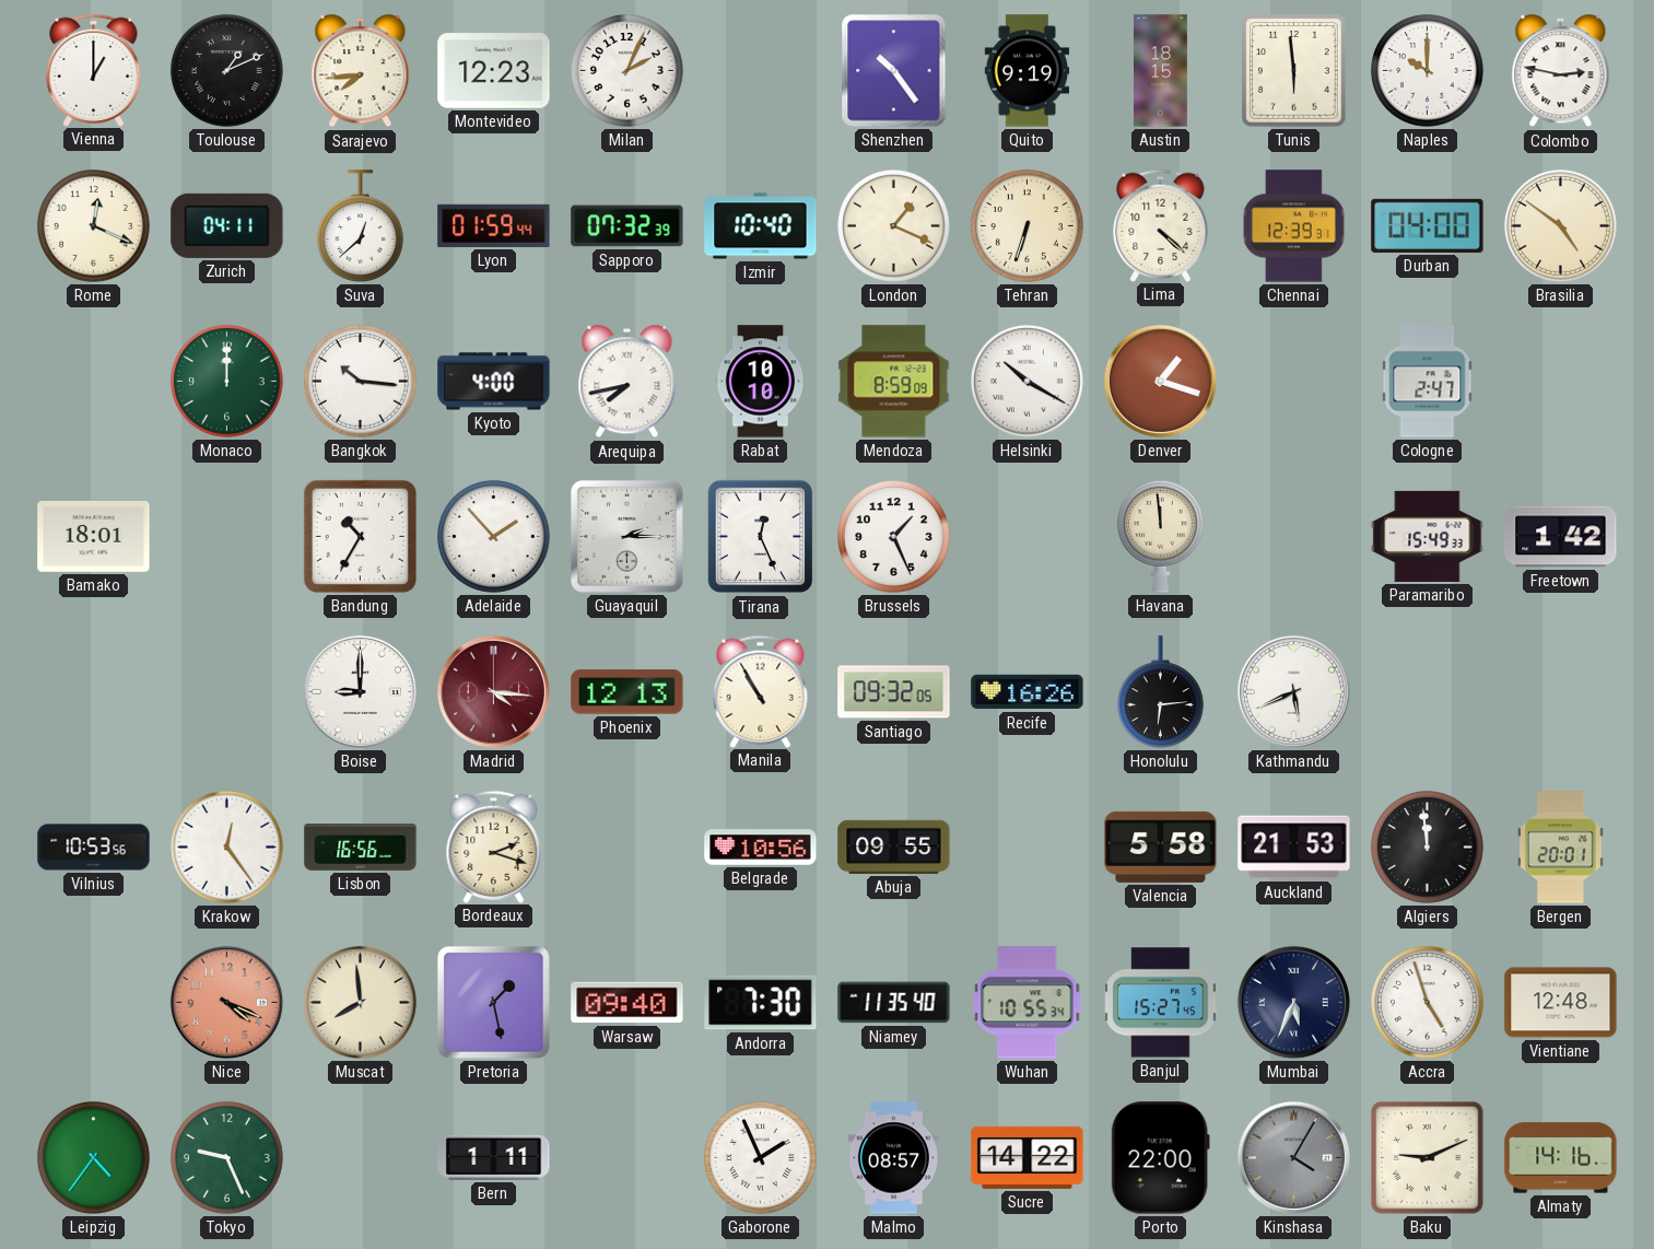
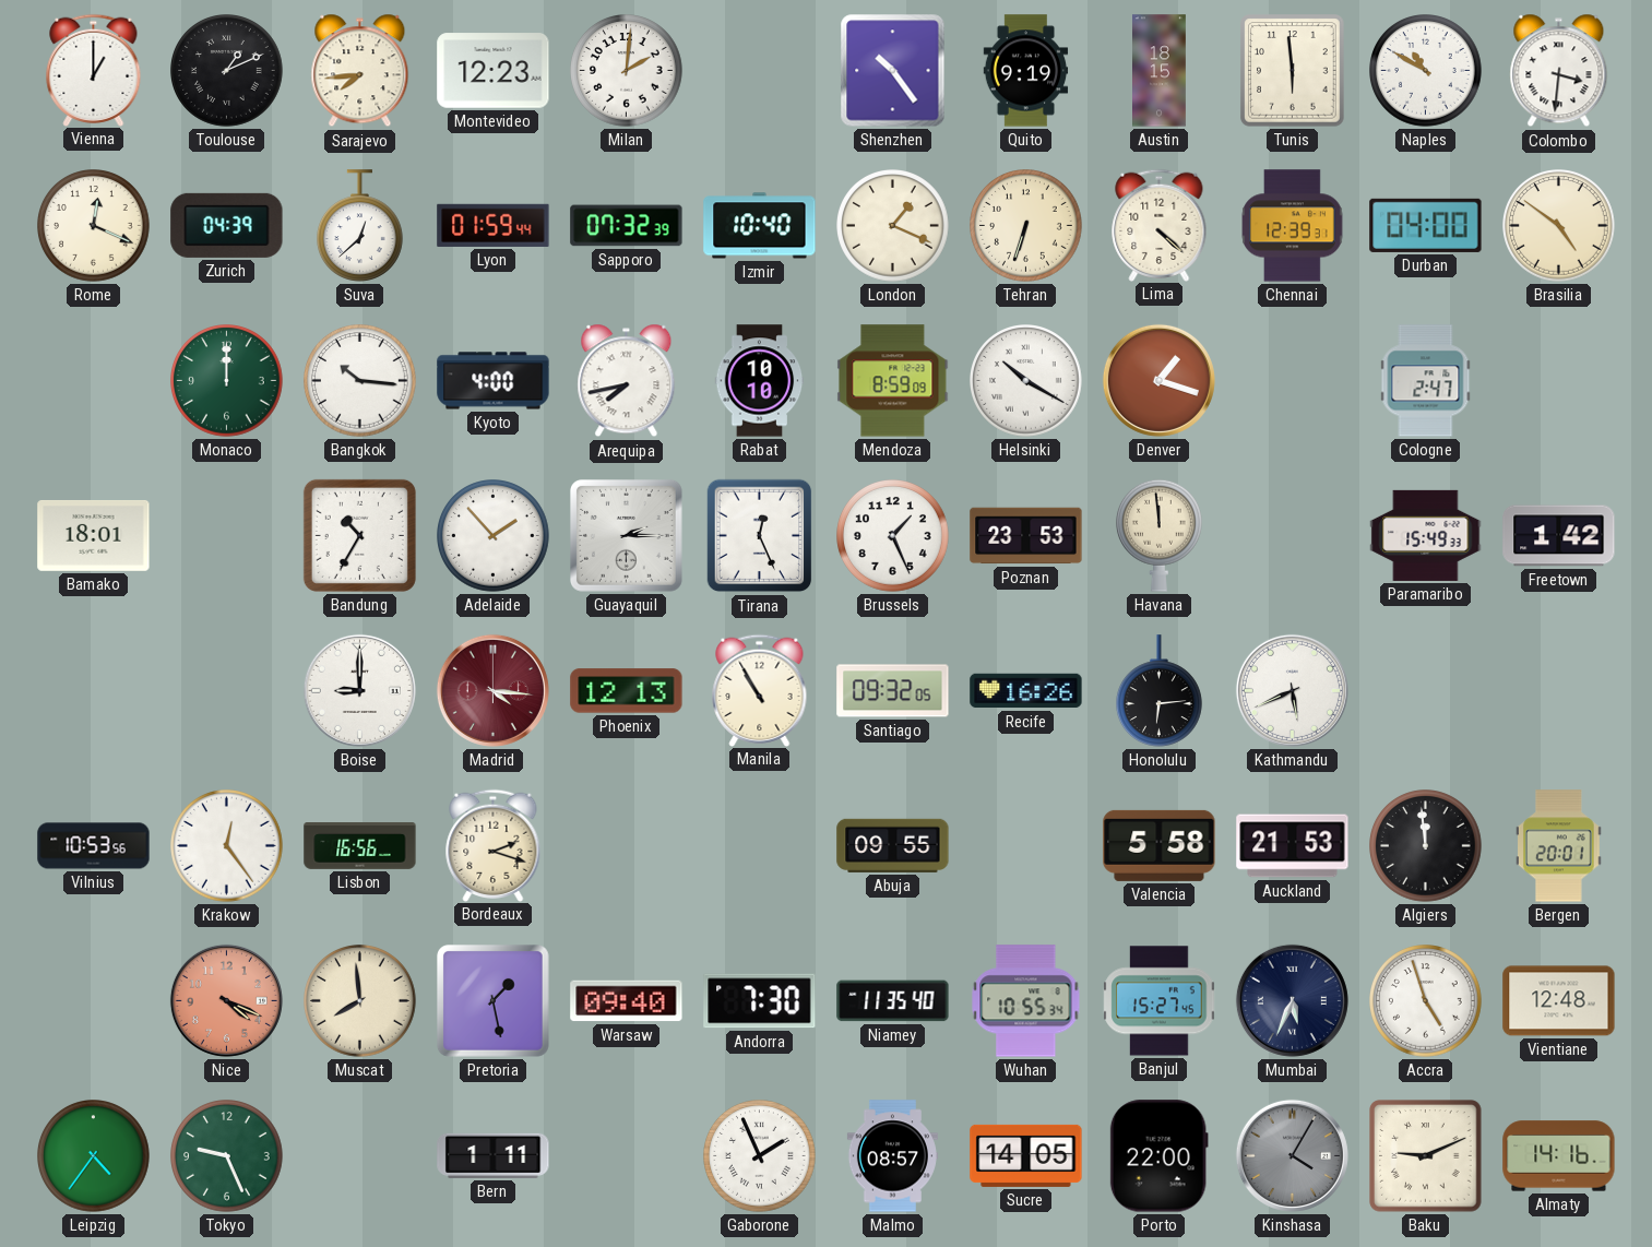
Milan: 2:04 -> 2:01
Naples: 10:00 -> 10:50
Colombo: 2:47 -> 3:31
Zurich: 04:11 -> 04:39
Poznan: none -> 23:53
Belgrade: 10:56 -> none
Sucre: 14:22 -> 14:05
